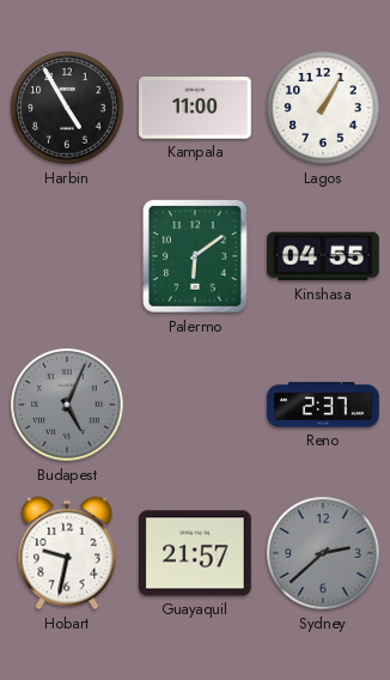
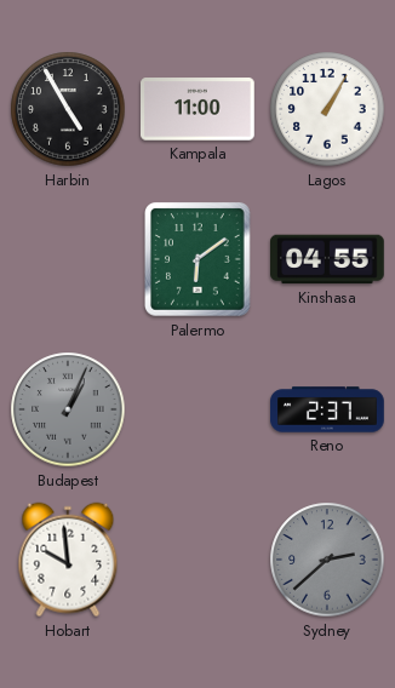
Budapest: 5:04 -> 1:04
Hobart: 9:32 -> 9:59
Guayaquil: 21:57 -> none
